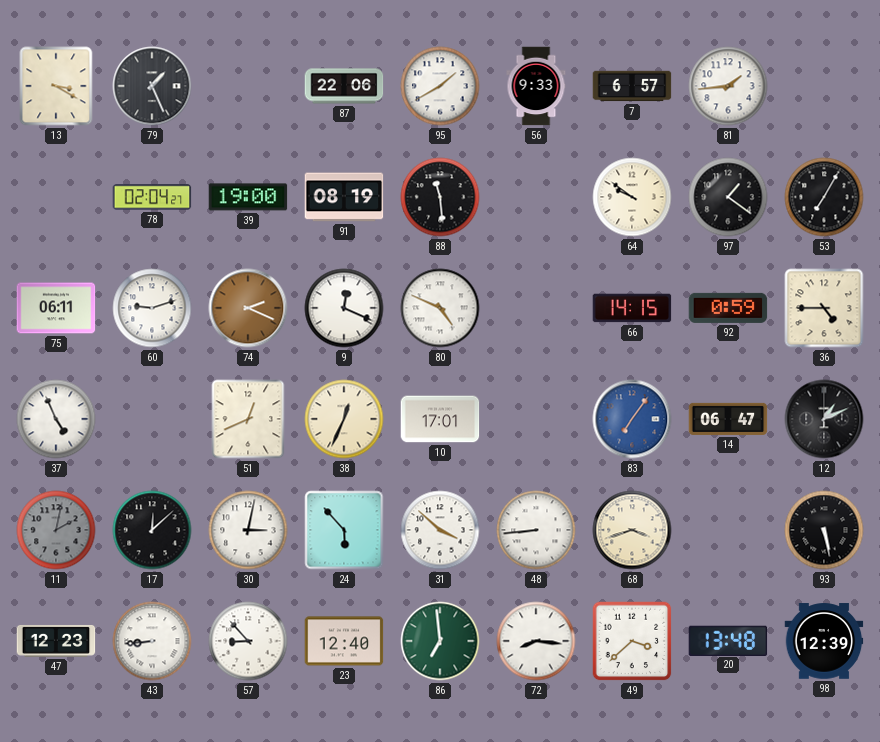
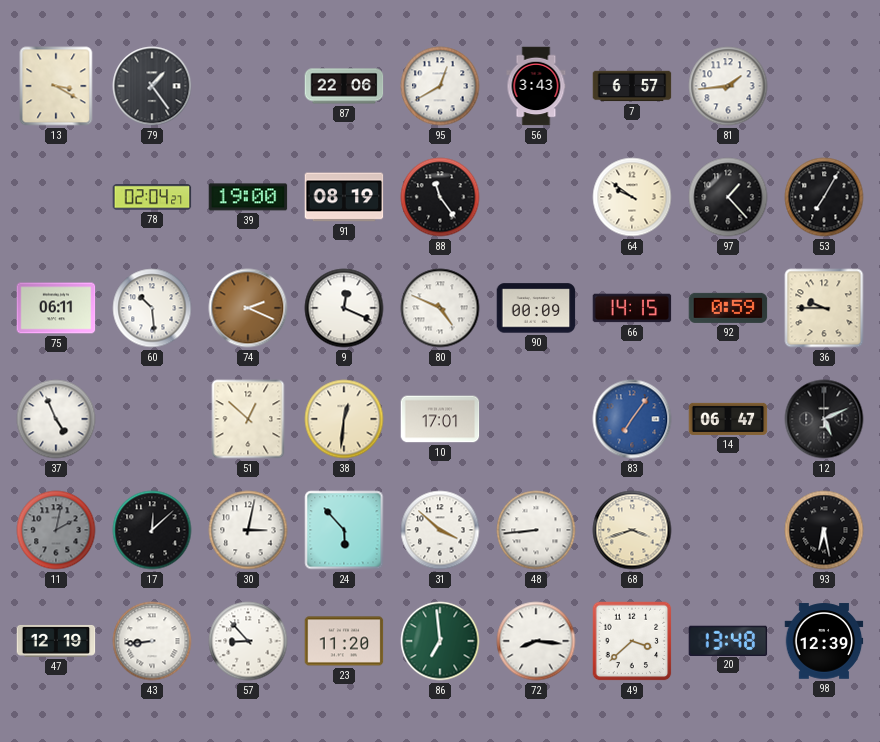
79: 1:26 -> 1:24
95: 1:40 -> 12:40
56: 9:33 -> 3:43
88: 11:29 -> 11:24
97: 1:21 -> 1:23
60: 9:12 -> 10:29
90: none -> 00:09
36: 4:45 -> 9:45
51: 12:41 -> 12:52
38: 12:34 -> 12:31
12: 1:11 -> 5:11
93: 5:28 -> 6:28
47: 12:23 -> 12:19
23: 12:40 -> 11:20
